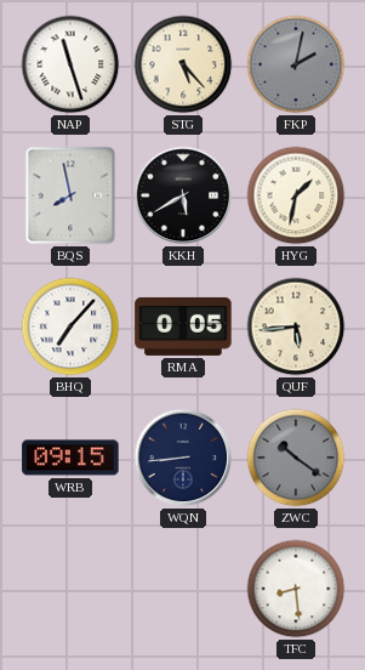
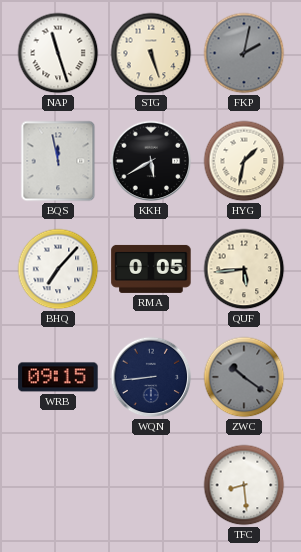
STG: 5:23 -> 5:27
BQS: 7:58 -> 11:58
